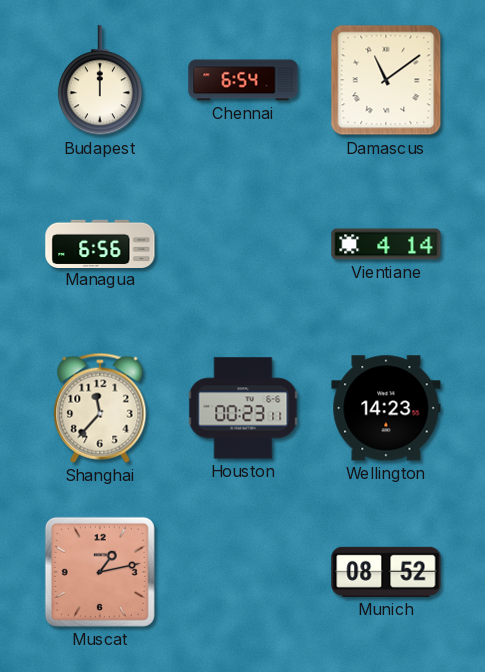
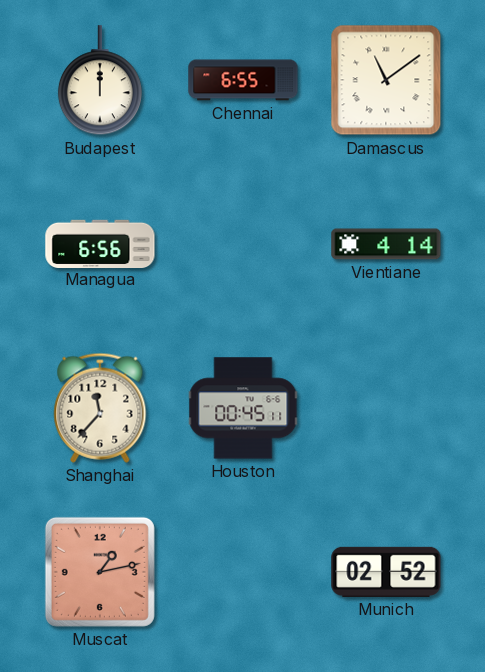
Chennai: 6:54 -> 6:55
Houston: 00:23 -> 00:45
Wellington: 14:23 -> none
Munich: 08:52 -> 02:52
